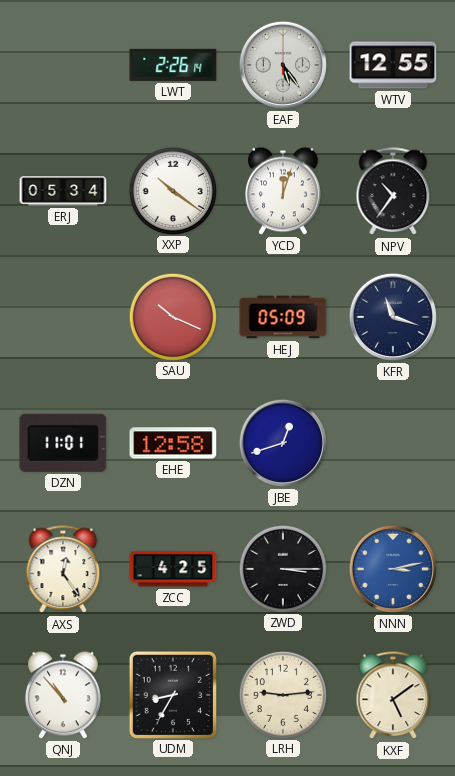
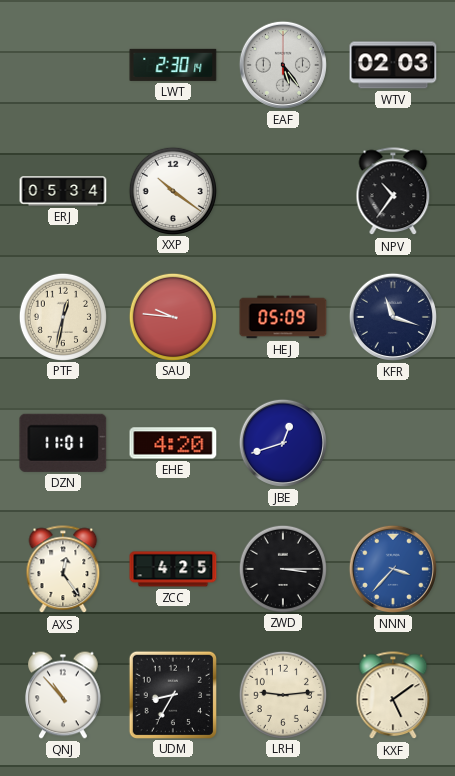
LWT: 2:26 -> 2:30
WTV: 12:55 -> 02:03
YCD: 12:03 -> none
PTF: none -> 12:32
SAU: 10:19 -> 9:46
EHE: 12:58 -> 4:20
NNN: 3:13 -> 3:37
